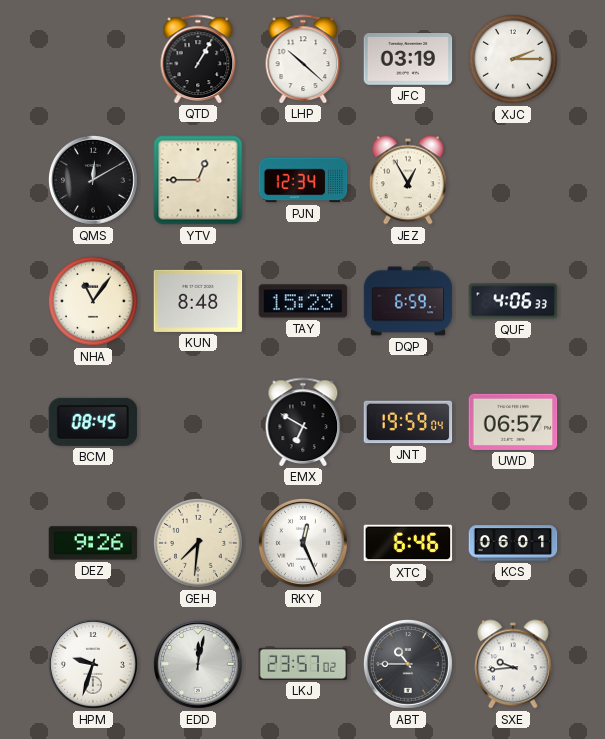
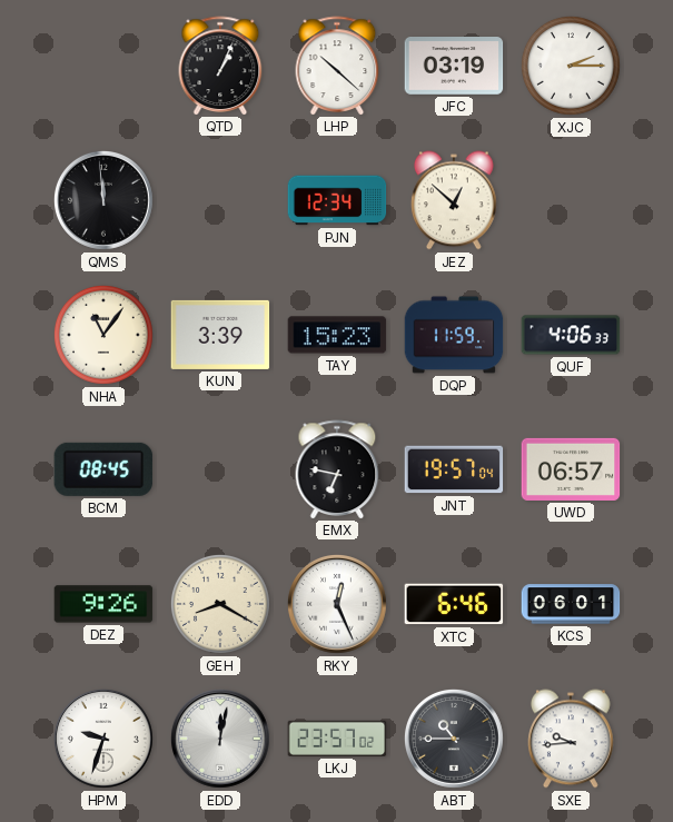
QTD: 1:05 -> 1:04
QMS: 12:10 -> 11:59
YTV: 12:45 -> none
JEZ: 12:55 -> 12:52
KUN: 8:48 -> 3:39
DQP: 6:59 -> 11:59
EMX: 6:50 -> 6:47
JNT: 19:59 -> 19:57
GEH: 7:31 -> 8:20
